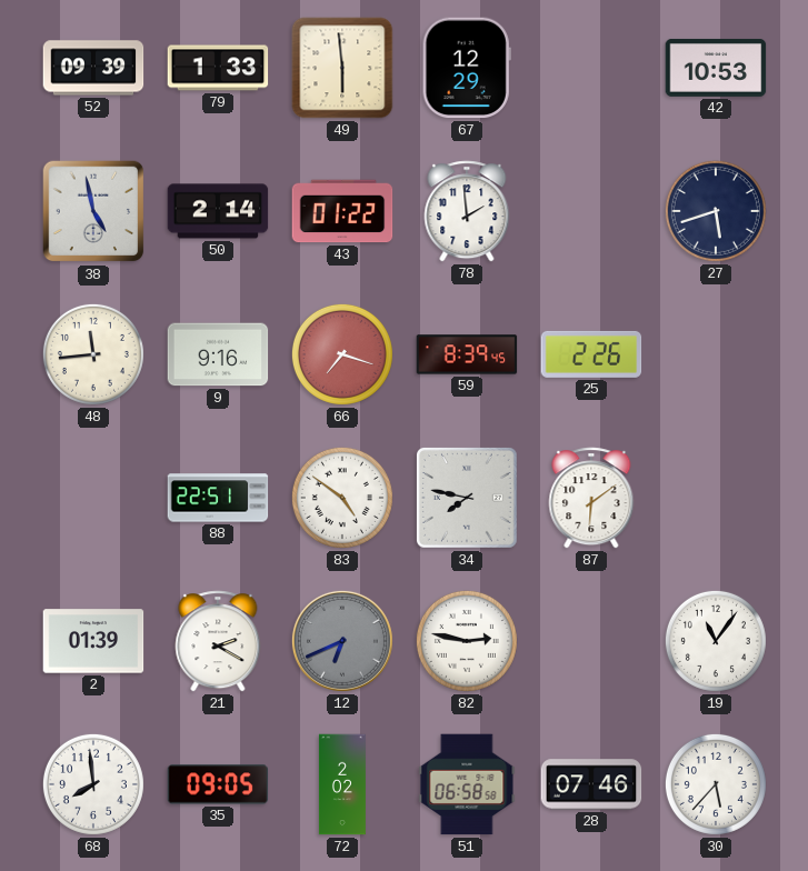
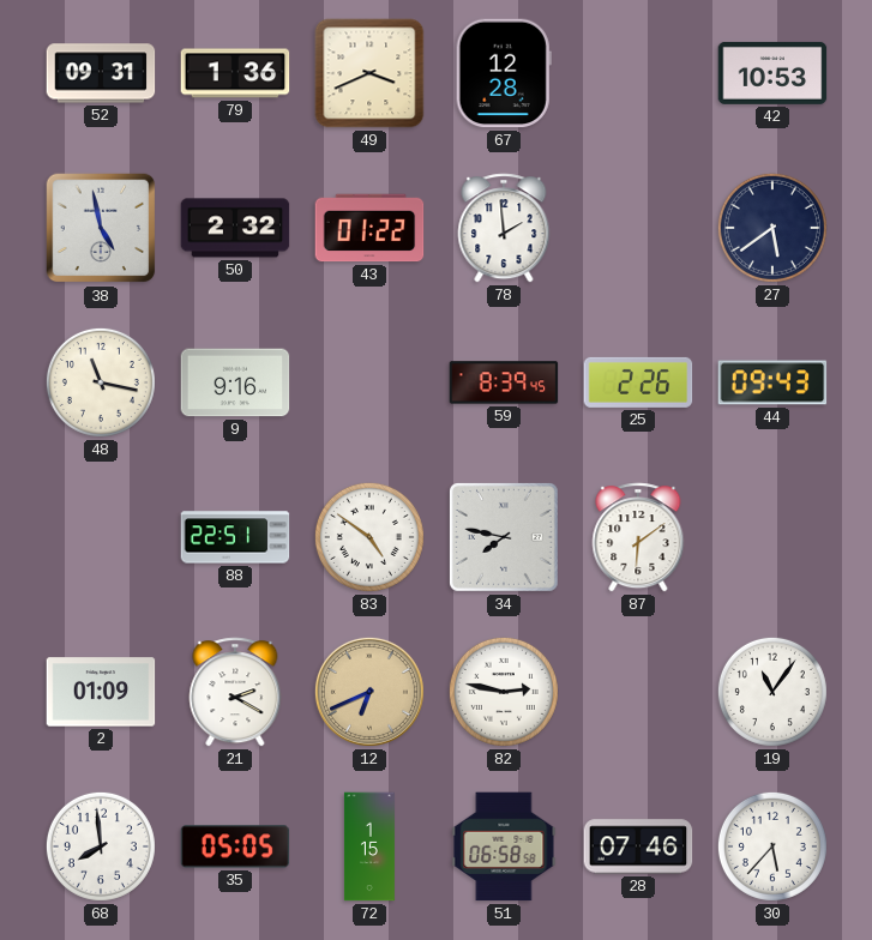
52: 09:39 -> 09:31
79: 1:33 -> 1:36
49: 5:59 -> 3:41
67: 12:29 -> 12:28
50: 2:14 -> 2:32
27: 5:42 -> 5:39
48: 11:44 -> 11:17
66: 7:18 -> none
44: none -> 09:43
2: 01:39 -> 01:09
12 dial: grey -> champagne
35: 09:05 -> 05:05
72: 2:02 -> 1:15
